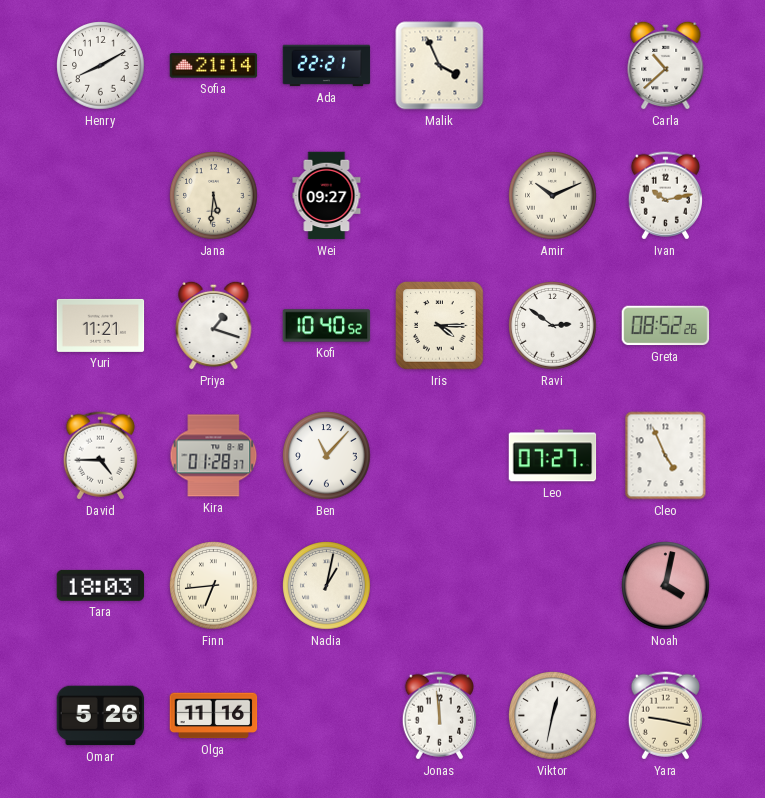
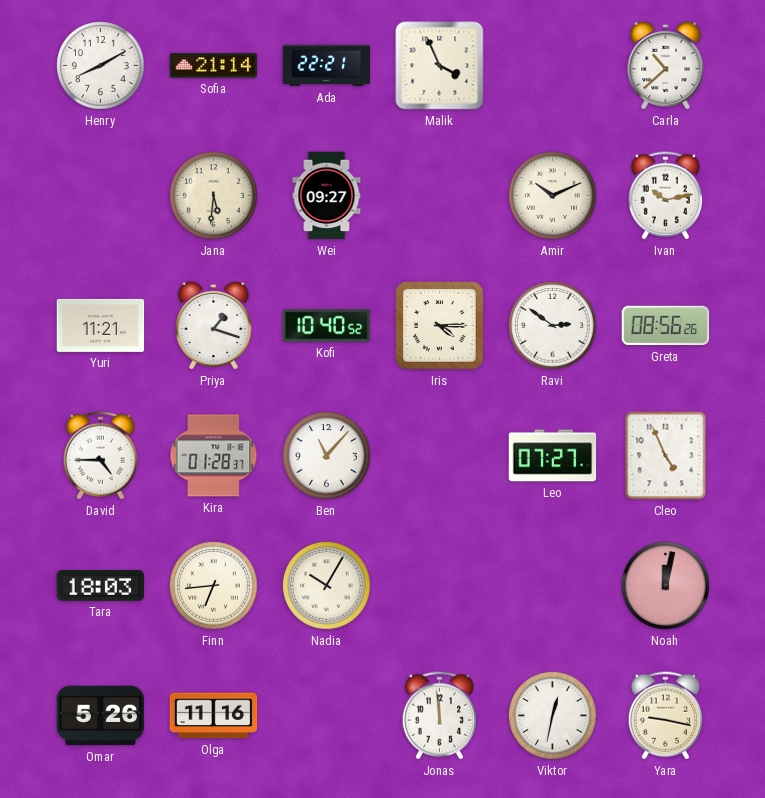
Greta: 08:52 -> 08:56
Nadia: 1:02 -> 10:05
Noah: 4:02 -> 12:02
